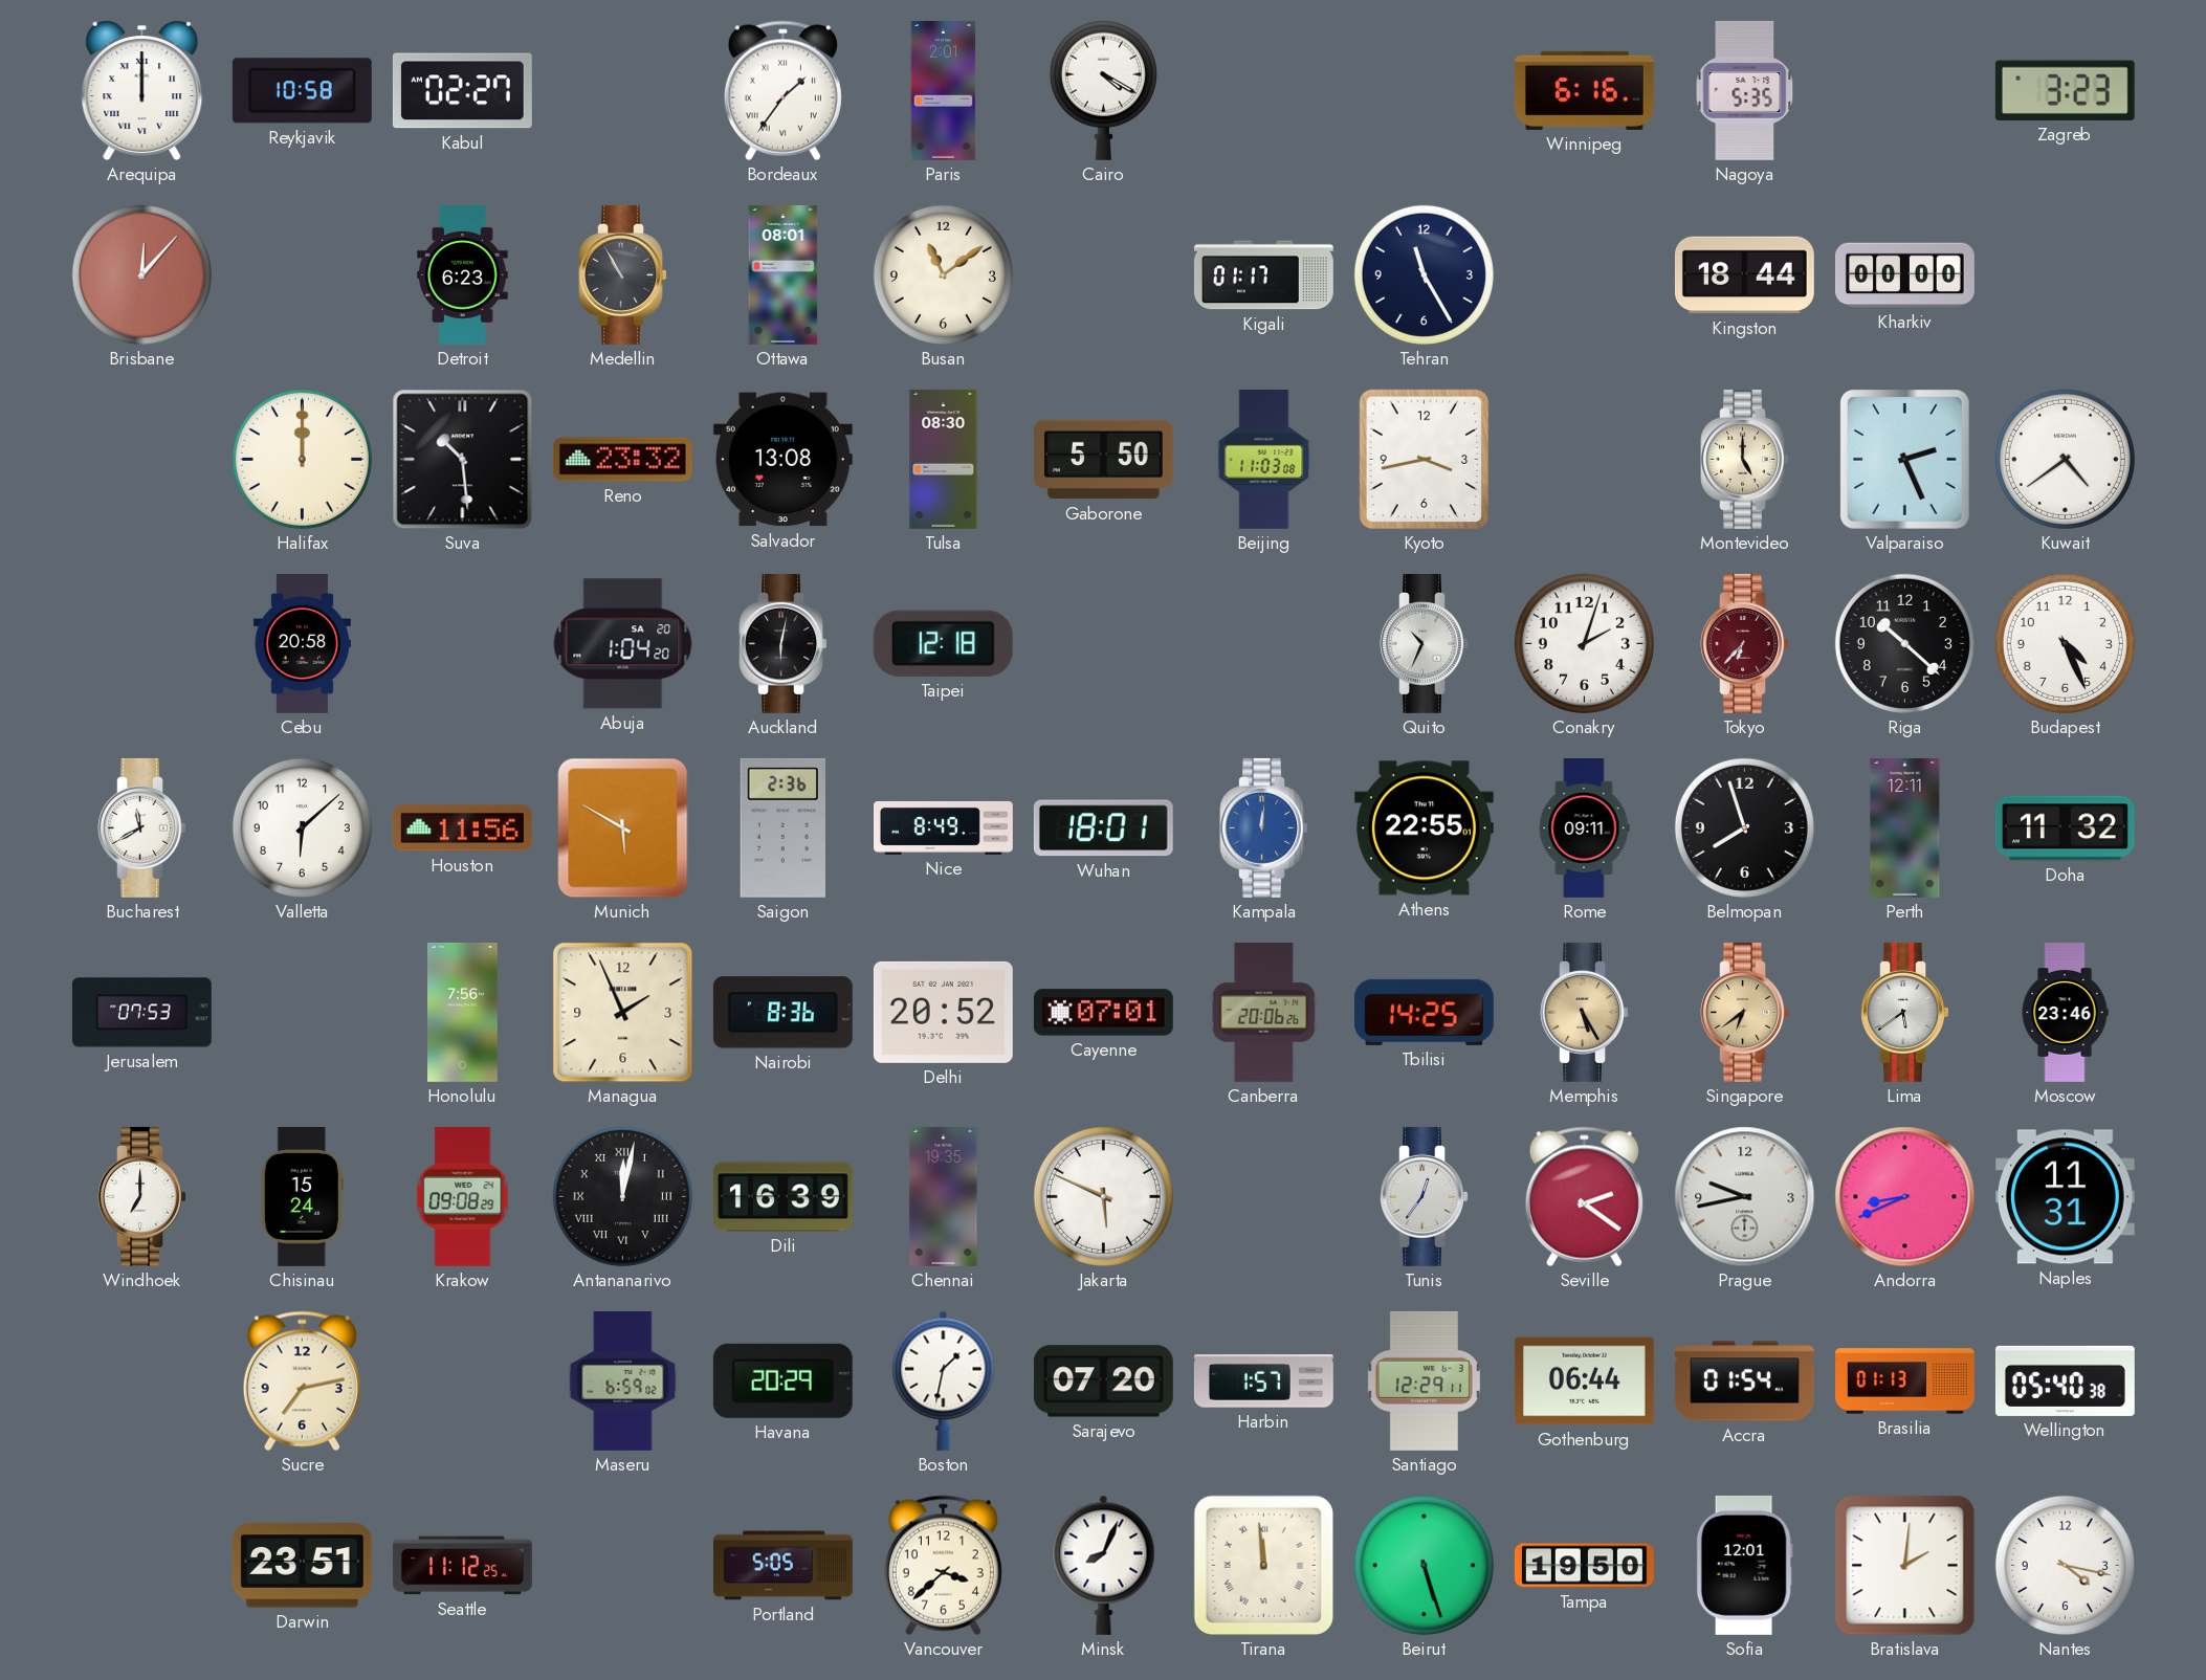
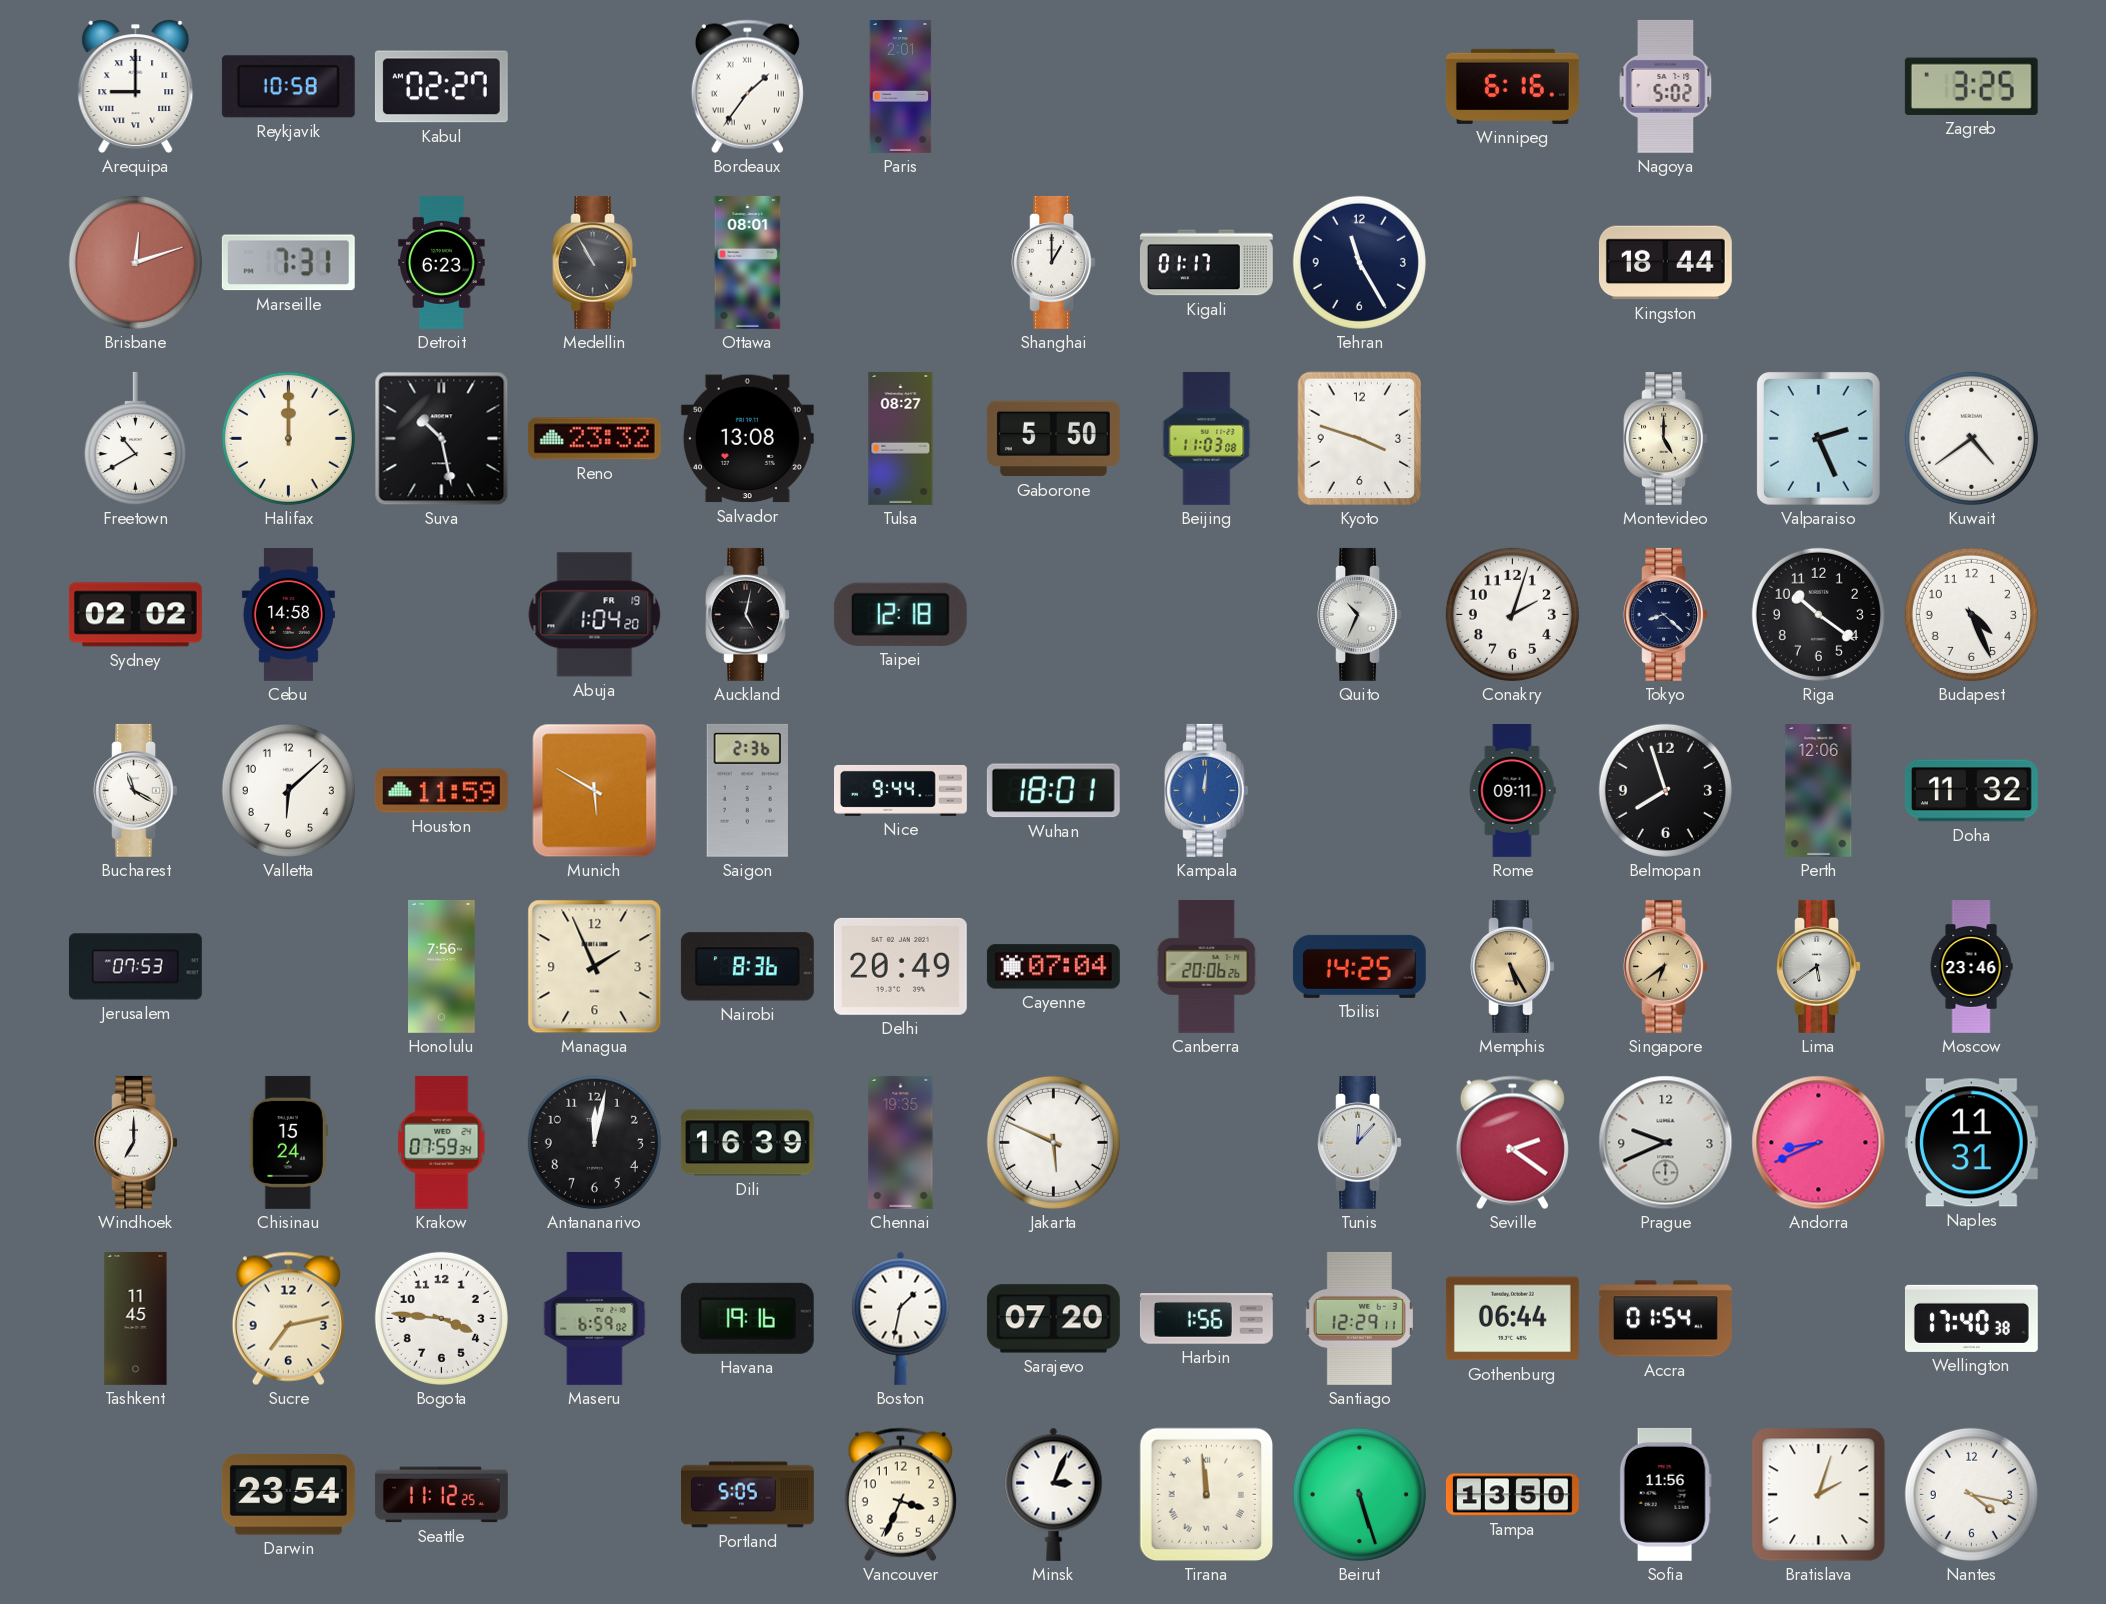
Arequipa: 12:00 -> 9:00
Cairo: 4:20 -> none
Nagoya: 5:35 -> 5:02
Zagreb: 3:23 -> 3:25
Brisbane: 12:07 -> 12:12
Marseille: none -> 7:31
Busan: 11:09 -> none
Shanghai: none -> 1:00
Kharkiv: 00:00 -> none
Freetown: none -> 10:40
Suva: 10:29 -> 10:28
Tulsa: 08:30 -> 08:27
Kyoto: 3:43 -> 3:48
Sydney: none -> 02:02
Cebu: 20:58 -> 14:58
Abuja date: SA 20 -> FR 19
Auckland: 6:02 -> 5:02
Tokyo: 6:37 -> 8:22
Tokyo dial: burgundy -> navy
Riga: 10:22 -> 10:21
Bucharest: 11:40 -> 11:20
Houston: 11:56 -> 11:59
Nice: 8:49 -> 9:44
Athens: 22:55 -> none
Perth: 12:11 -> 12:06
Delhi: 20:52 -> 20:49
Cayenne: 07:01 -> 07:04
Krakow: 09:08 -> 07:59
Antananarivo numerals: Roman -> Arabic
Tunis: 12:36 -> 12:07
Prague: 9:43 -> 9:41
Tashkent: none -> 11:45
Bogota: none -> 3:46
Havana: 20:29 -> 19:16
Harbin: 1:57 -> 1:56
Brasilia: 01:13 -> none
Wellington: 05:40 -> 17:40
Darwin: 23:51 -> 23:54
Vancouver: 3:38 -> 3:34
Minsk: 8:04 -> 3:04
Tampa: 19:50 -> 13:50
Sofia: 12:01 -> 11:56
Bratislava: 2:01 -> 2:03
